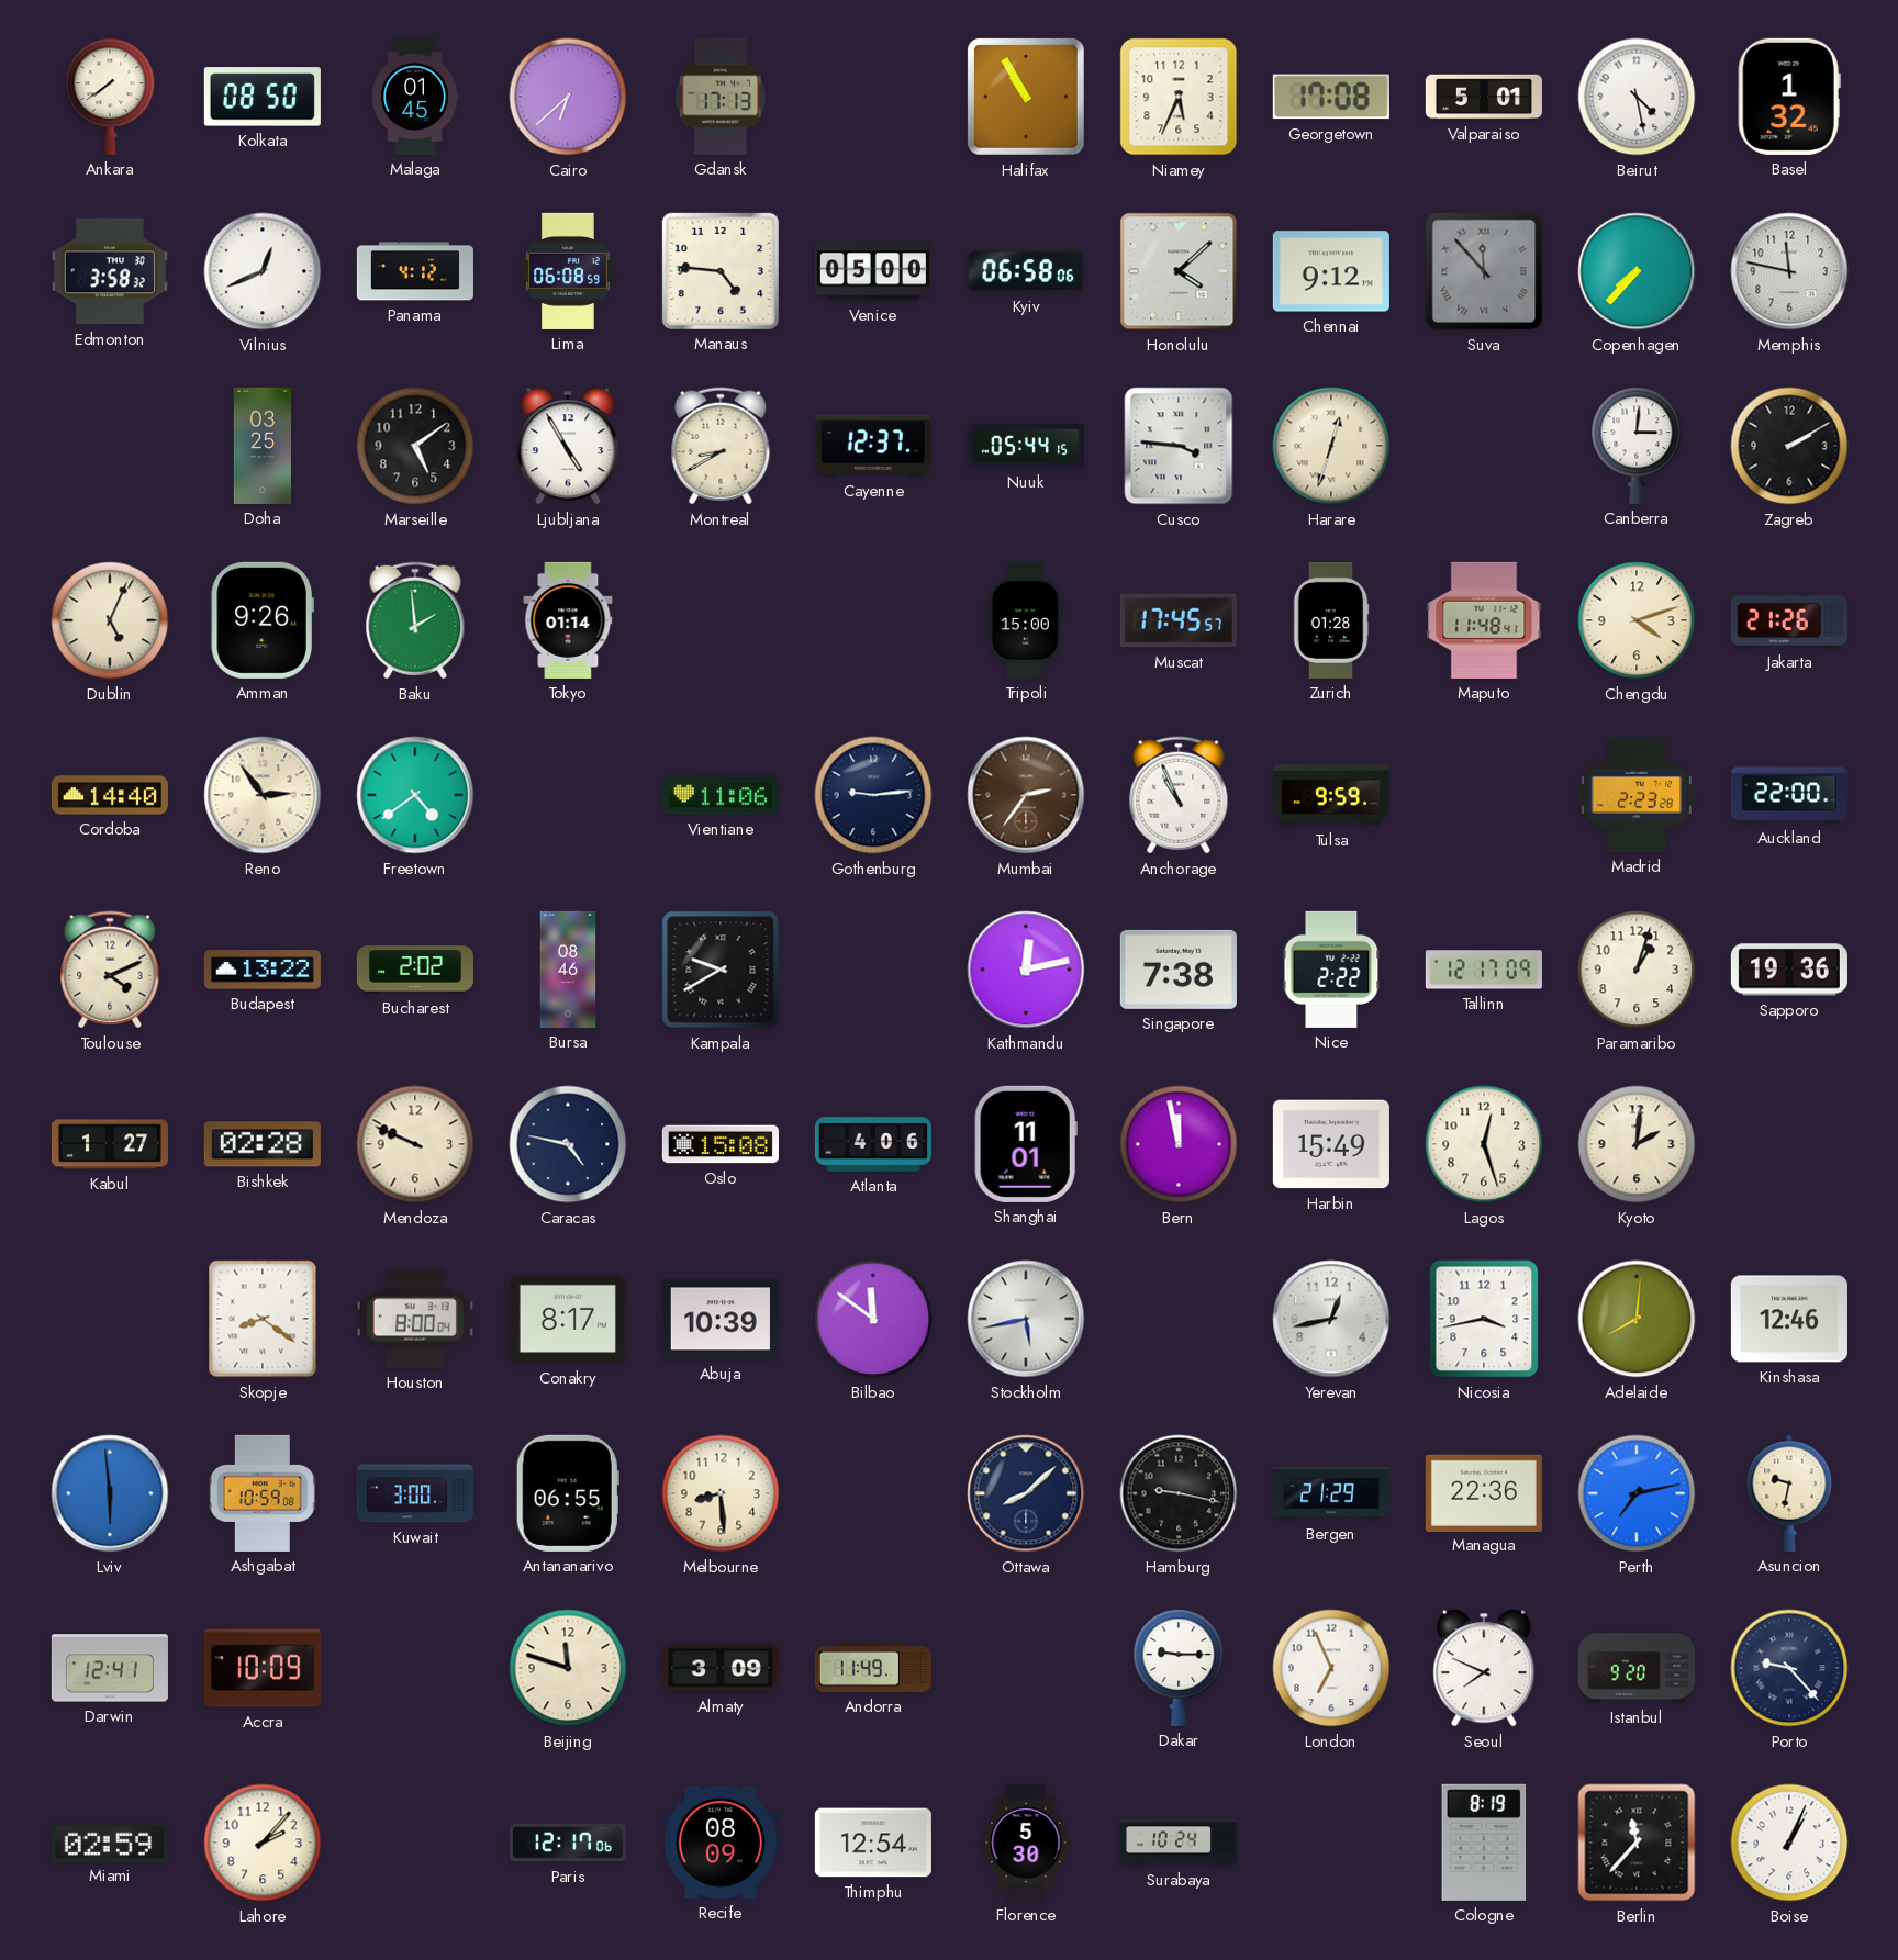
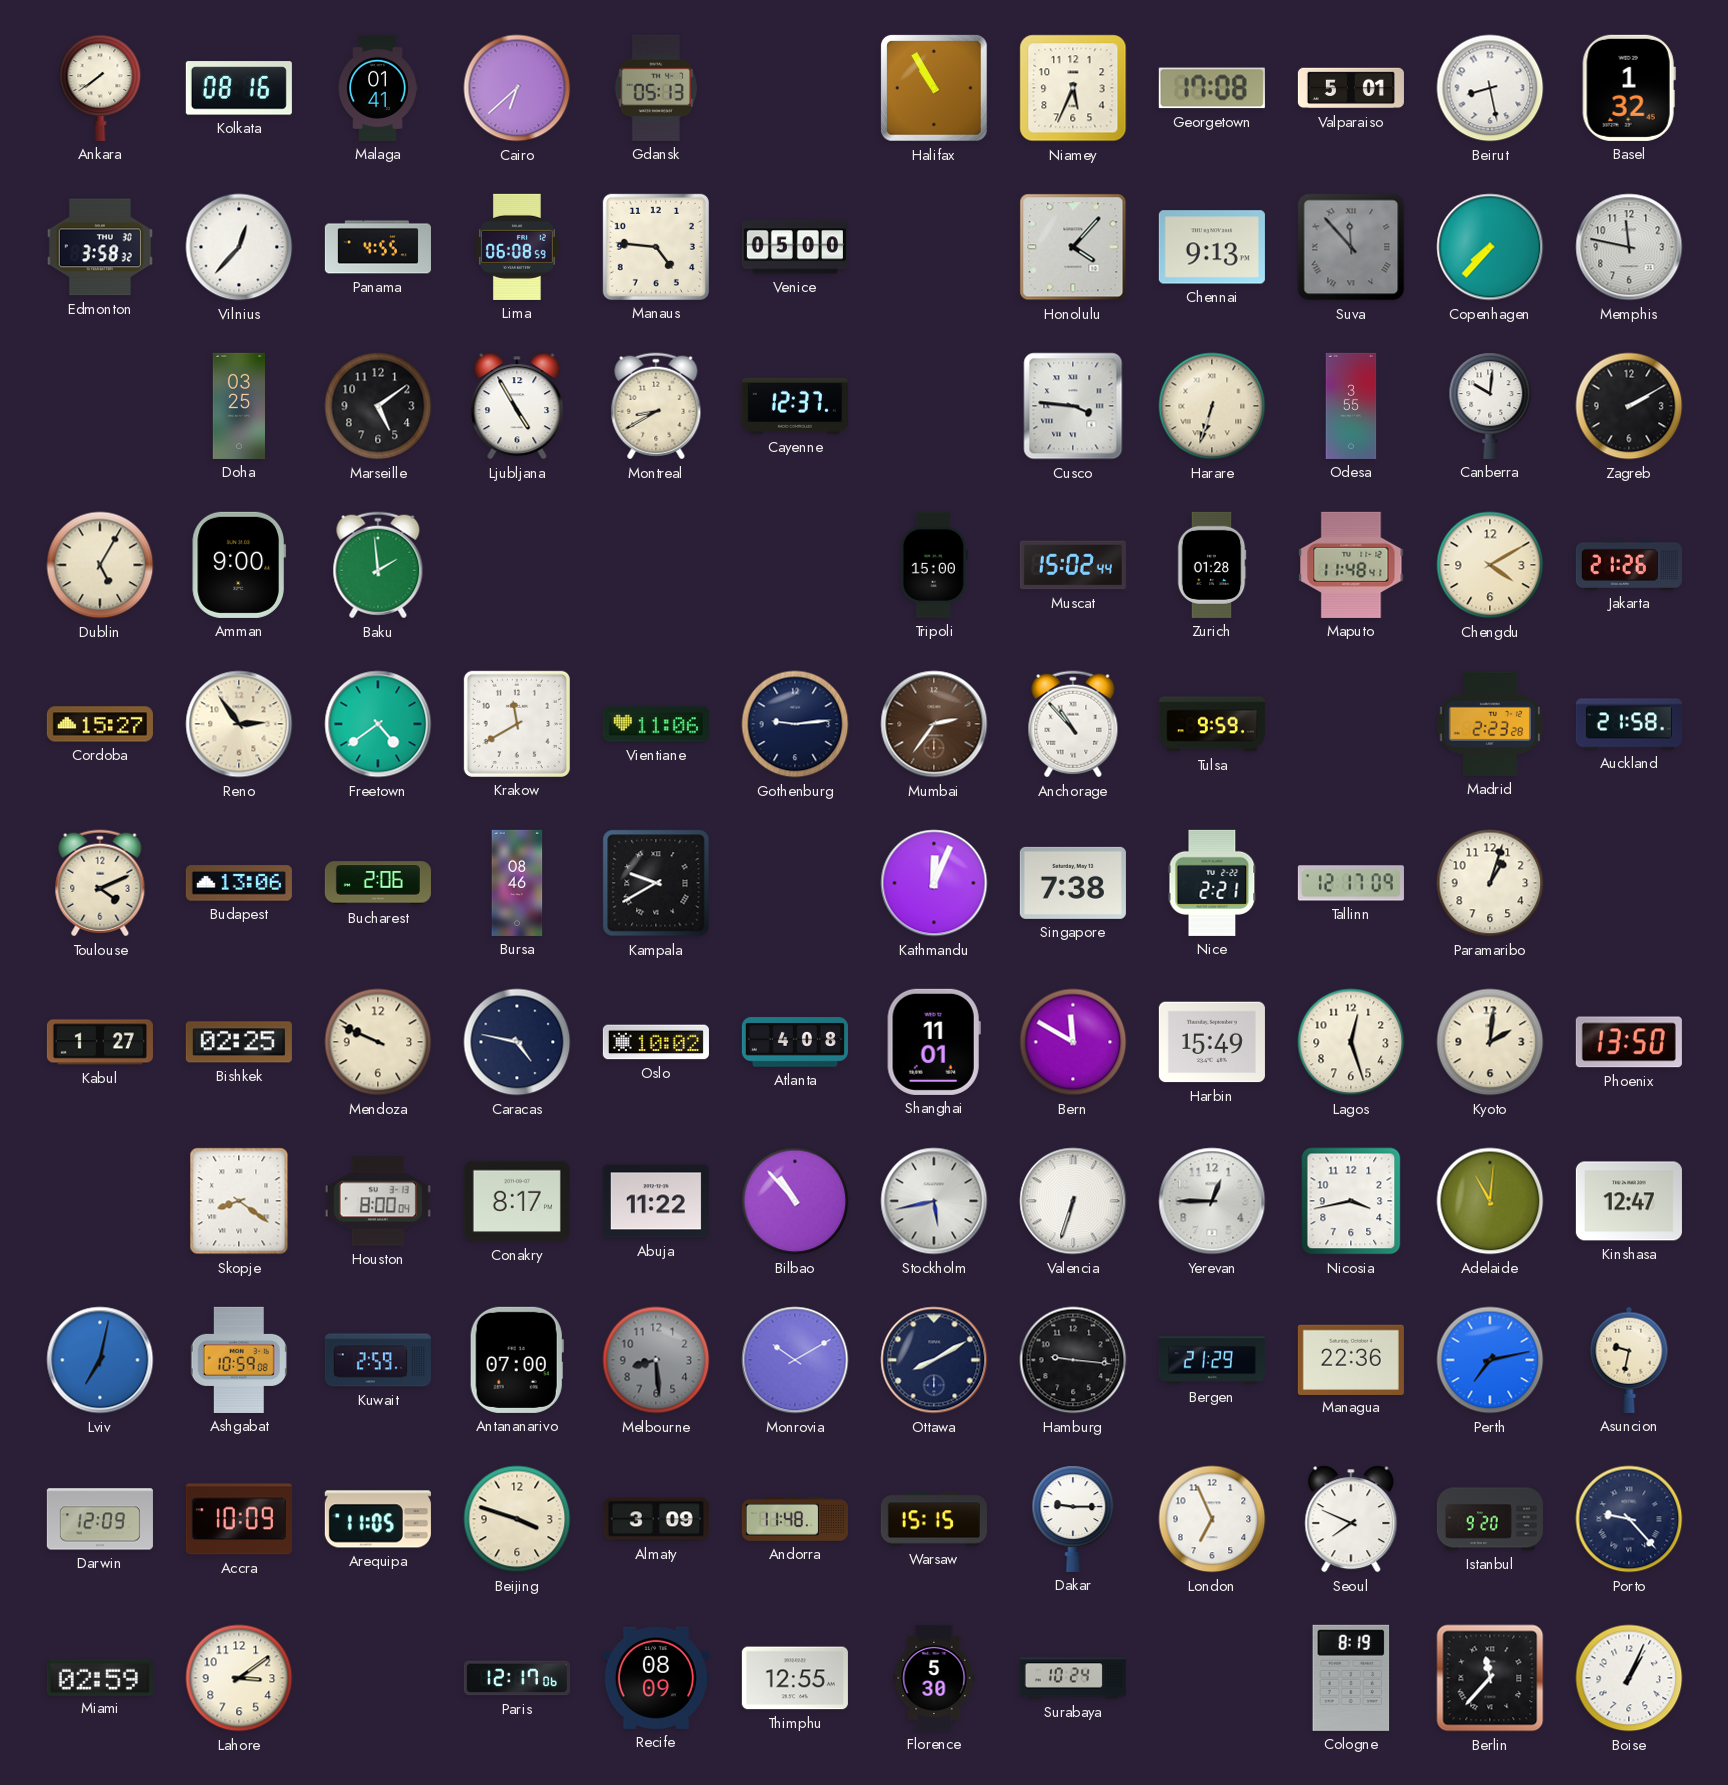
Kolkata: 08:50 -> 08:16
Malaga: 01:45 -> 01:41
Gdansk: 17:13 -> 05:13
Beirut: 4:28 -> 8:28
Vilnius: 12:41 -> 12:37
Panama: 4:12 -> 4:55
Kyiv: 06:58 -> none
Honolulu: 4:08 -> 4:07
Chennai: 9:12 -> 9:13
Nuuk: 05:44 -> none
Harare: 12:33 -> 6:33
Odesa: none -> 3:55
Canberra: 3:01 -> 10:01
Dublin: 5:04 -> 5:05
Amman: 9:26 -> 9:00
Tokyo: 01:14 -> none
Muscat: 17:45 -> 15:02
Chengdu: 4:12 -> 4:10
Cordoba: 14:40 -> 15:27
Krakow: none -> 11:40
Anchorage: 10:56 -> 10:53
Auckland: 22:00 -> 21:58
Budapest: 13:22 -> 13:06
Bucharest: 2:02 -> 2:06
Kathmandu: 12:13 -> 12:04
Nice: 2:22 -> 2:21
Sapporo: 19:36 -> none
Bishkek: 02:28 -> 02:25
Oslo: 15:08 -> 10:02
Atlanta: 4:06 -> 4:08
Bern: 11:58 -> 11:50
Phoenix: none -> 13:50
Abuja: 10:39 -> 11:22
Bilbao: 11:51 -> 10:53
Valencia: none -> 6:33
Yerevan: 12:43 -> 12:45
Adelaide: 8:01 -> 11:01
Kinshasa: 12:46 -> 12:47
Lviv: 5:59 -> 7:02
Kuwait: 3:00 -> 2:59
Antananarivo: 06:55 -> 07:00
Melbourne dial: cream -> grey
Monrovia: none -> 10:10
Ottawa: 8:08 -> 8:10
Hamburg: 9:17 -> 9:16
Darwin: 12:41 -> 12:09
Arequipa: none -> 11:05
Beijing: 11:48 -> 3:48
Andorra: 11:49 -> 11:48
Warsaw: none -> 15:15
Lahore: 2:07 -> 3:09
Thimphu: 12:54 -> 12:55
